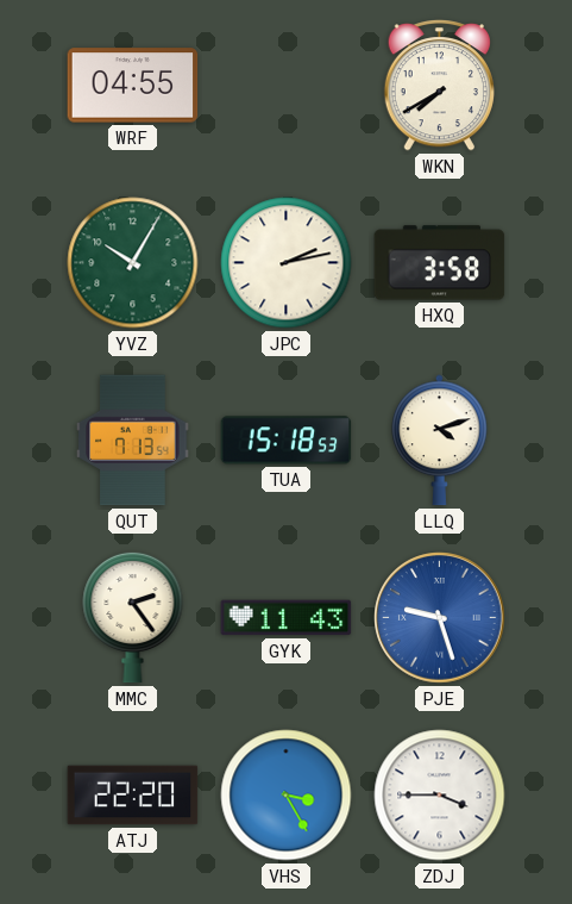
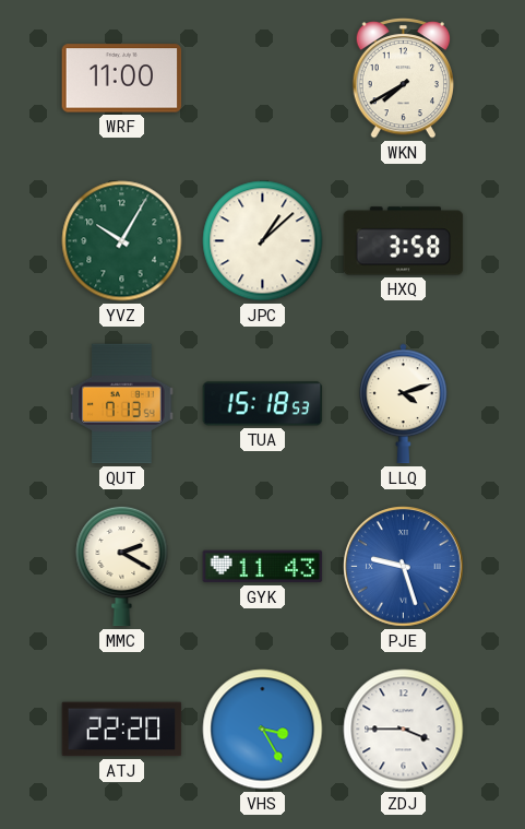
WRF: 04:55 -> 11:00
JPC: 2:13 -> 1:08
MMC: 2:24 -> 2:20
